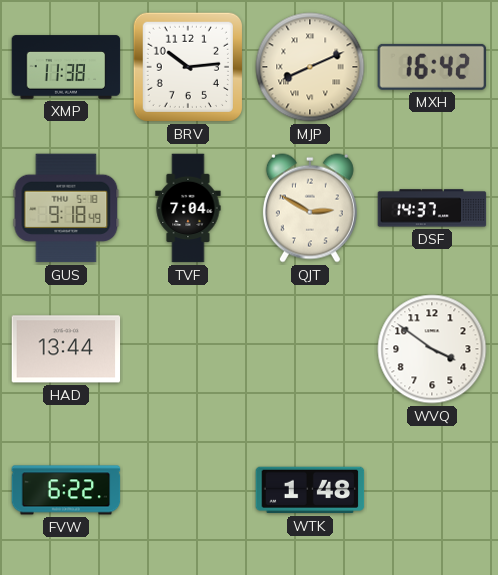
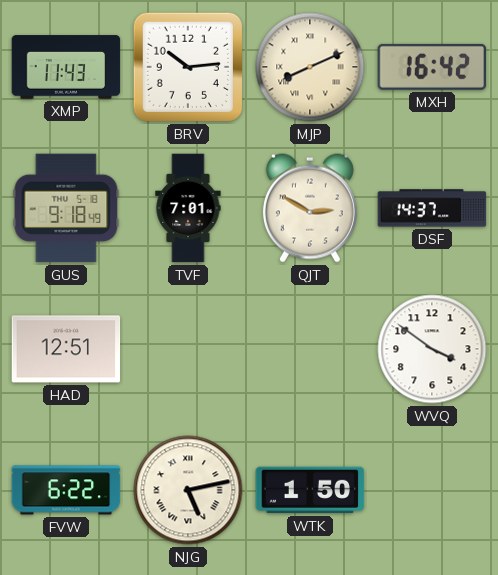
XMP: 11:38 -> 11:43
TVF: 7:04 -> 7:01
HAD: 13:44 -> 12:51
NJG: none -> 5:13
WTK: 1:48 -> 1:50
